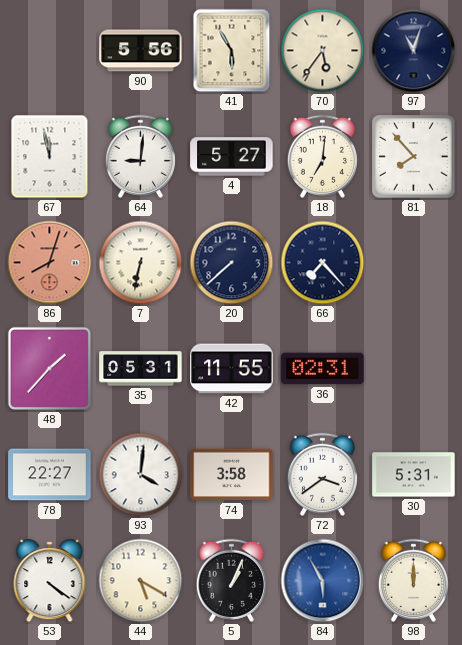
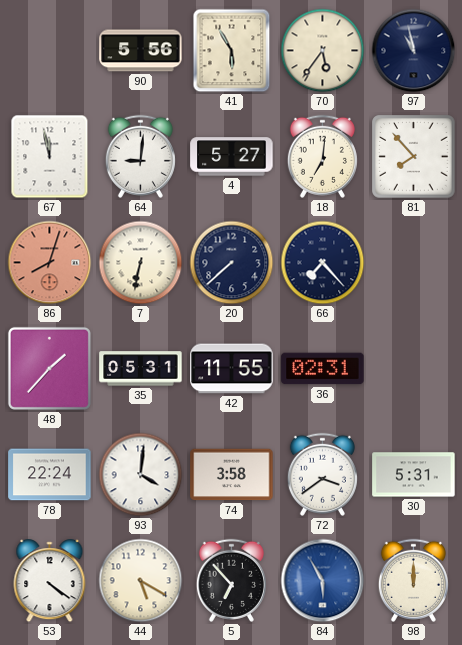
97: 11:03 -> 10:58
78: 22:27 -> 22:24
5: 1:04 -> 6:53
